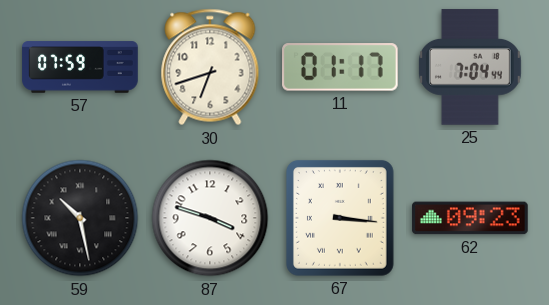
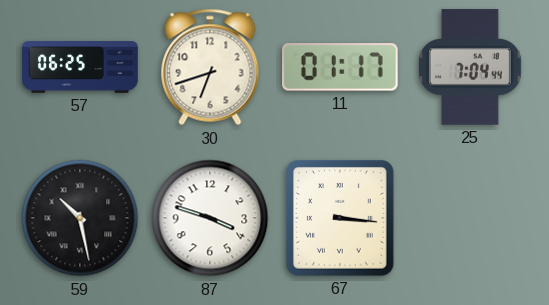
57: 07:59 -> 06:25
62: 09:23 -> none
